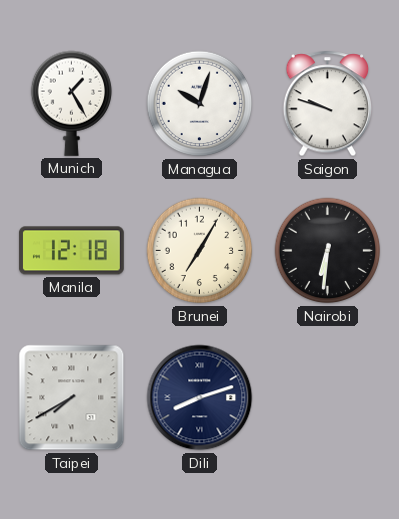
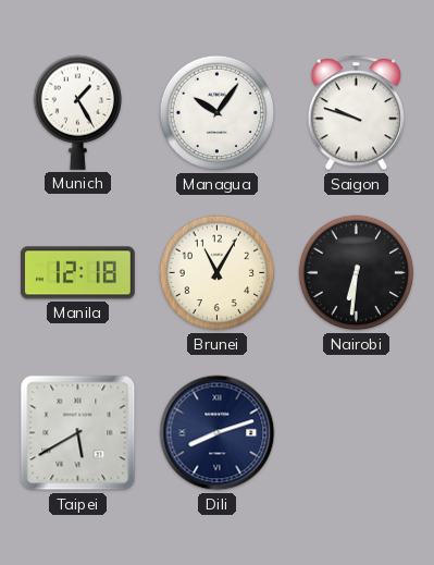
Managua: 10:03 -> 10:06
Brunei: 7:05 -> 11:05
Taipei: 7:40 -> 5:40
